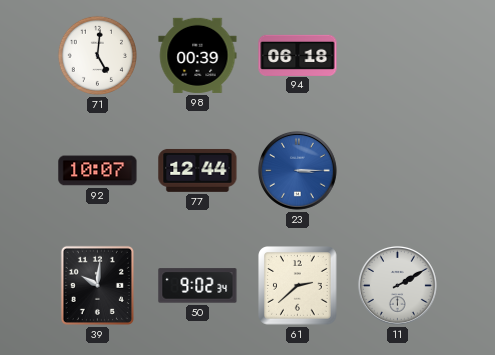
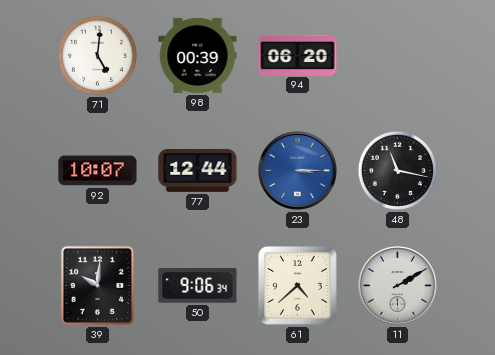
94: 06:18 -> 06:20
48: none -> 11:17
50: 9:02 -> 9:06
61: 2:38 -> 4:38
